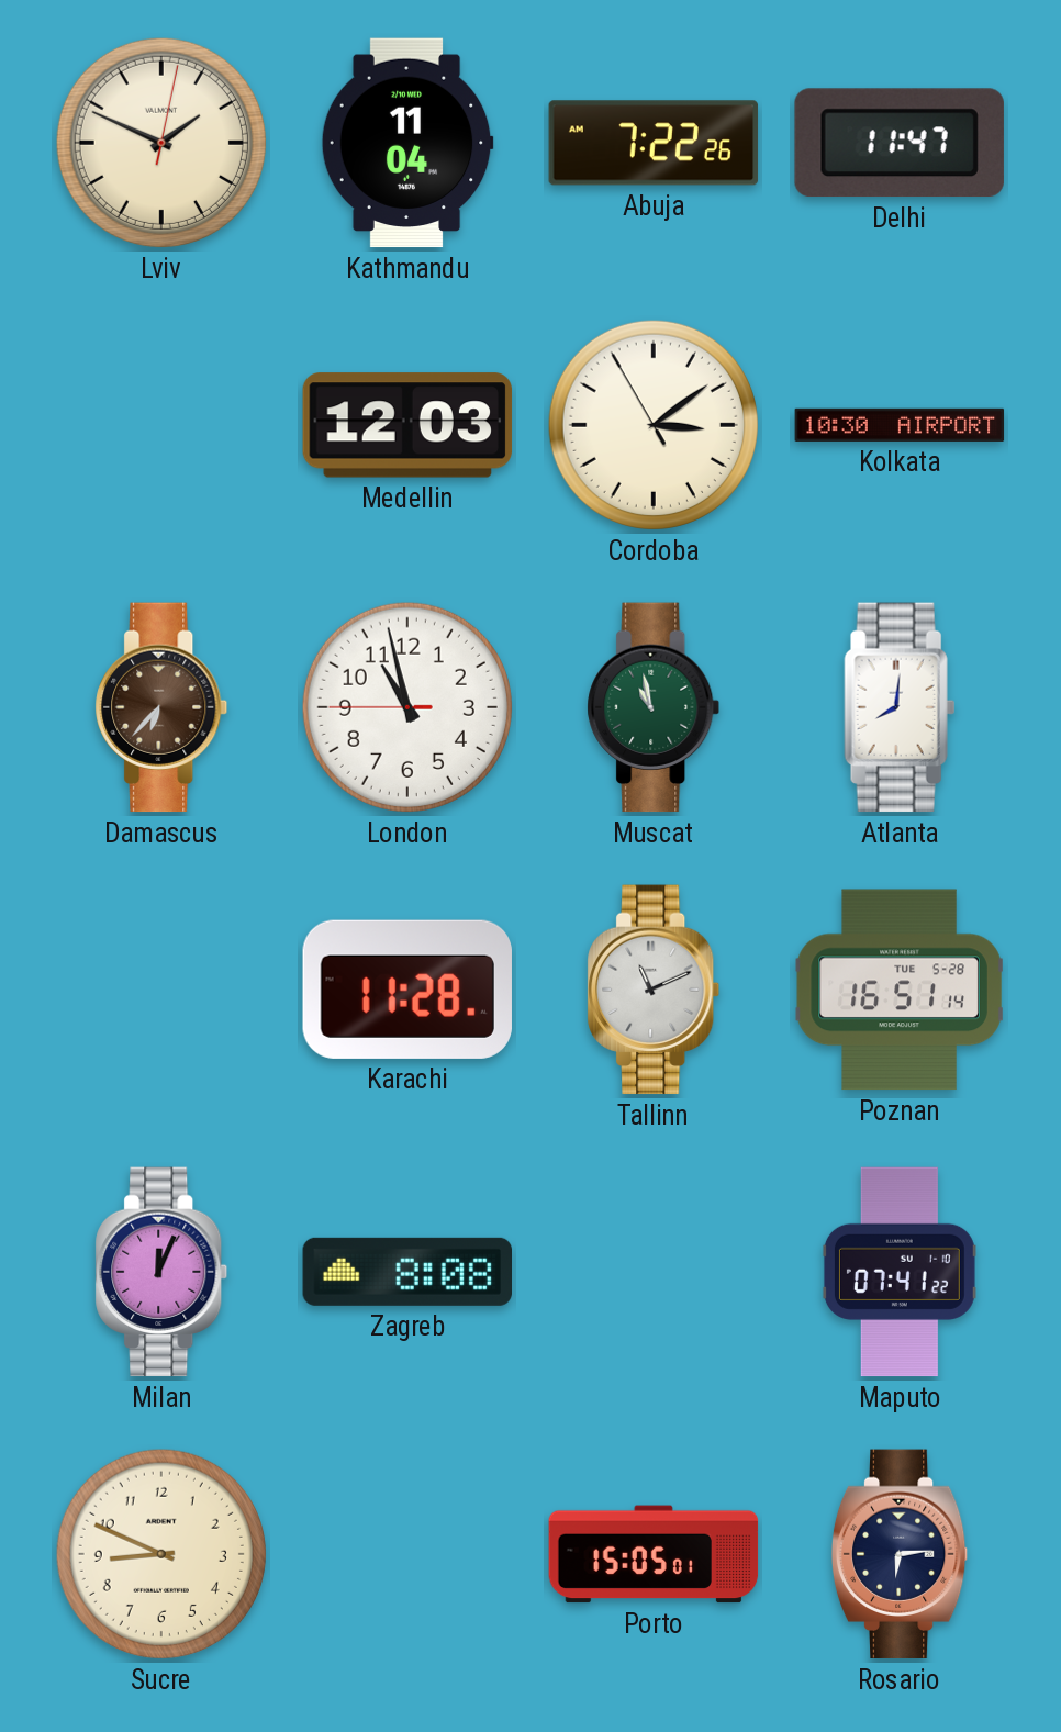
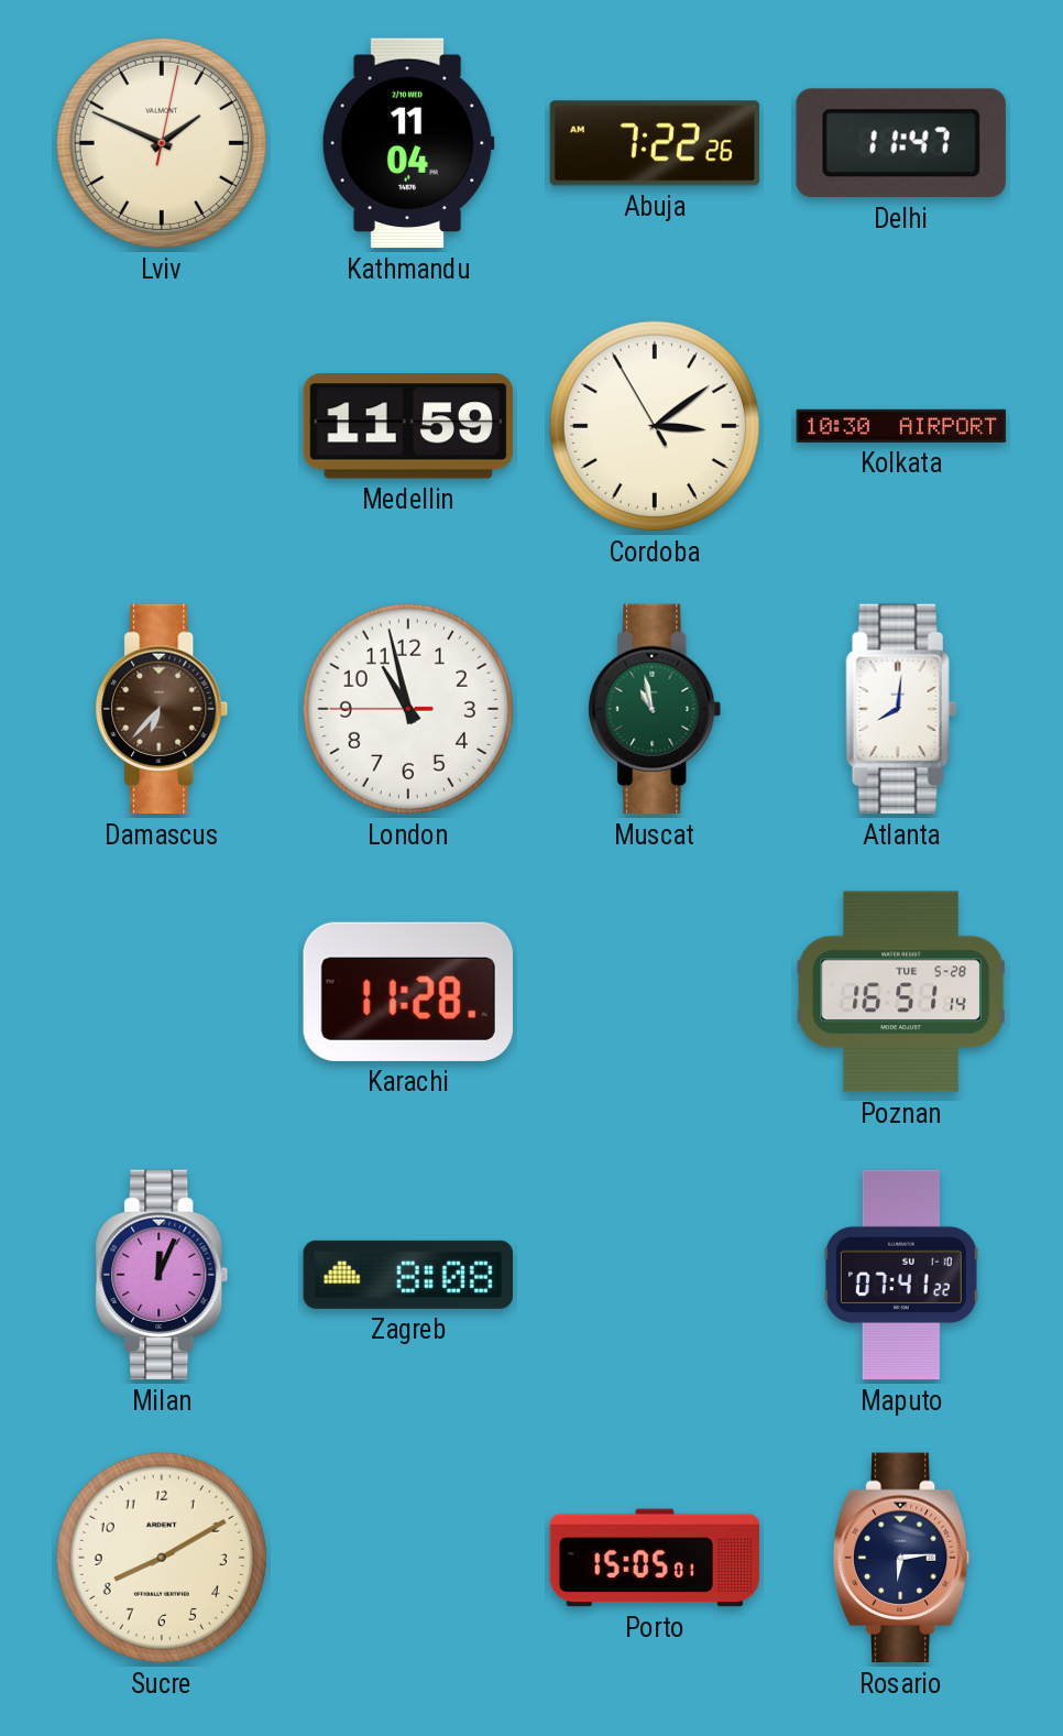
Medellin: 12:03 -> 11:59
Tallinn: 11:11 -> none
Sucre: 8:49 -> 8:10
